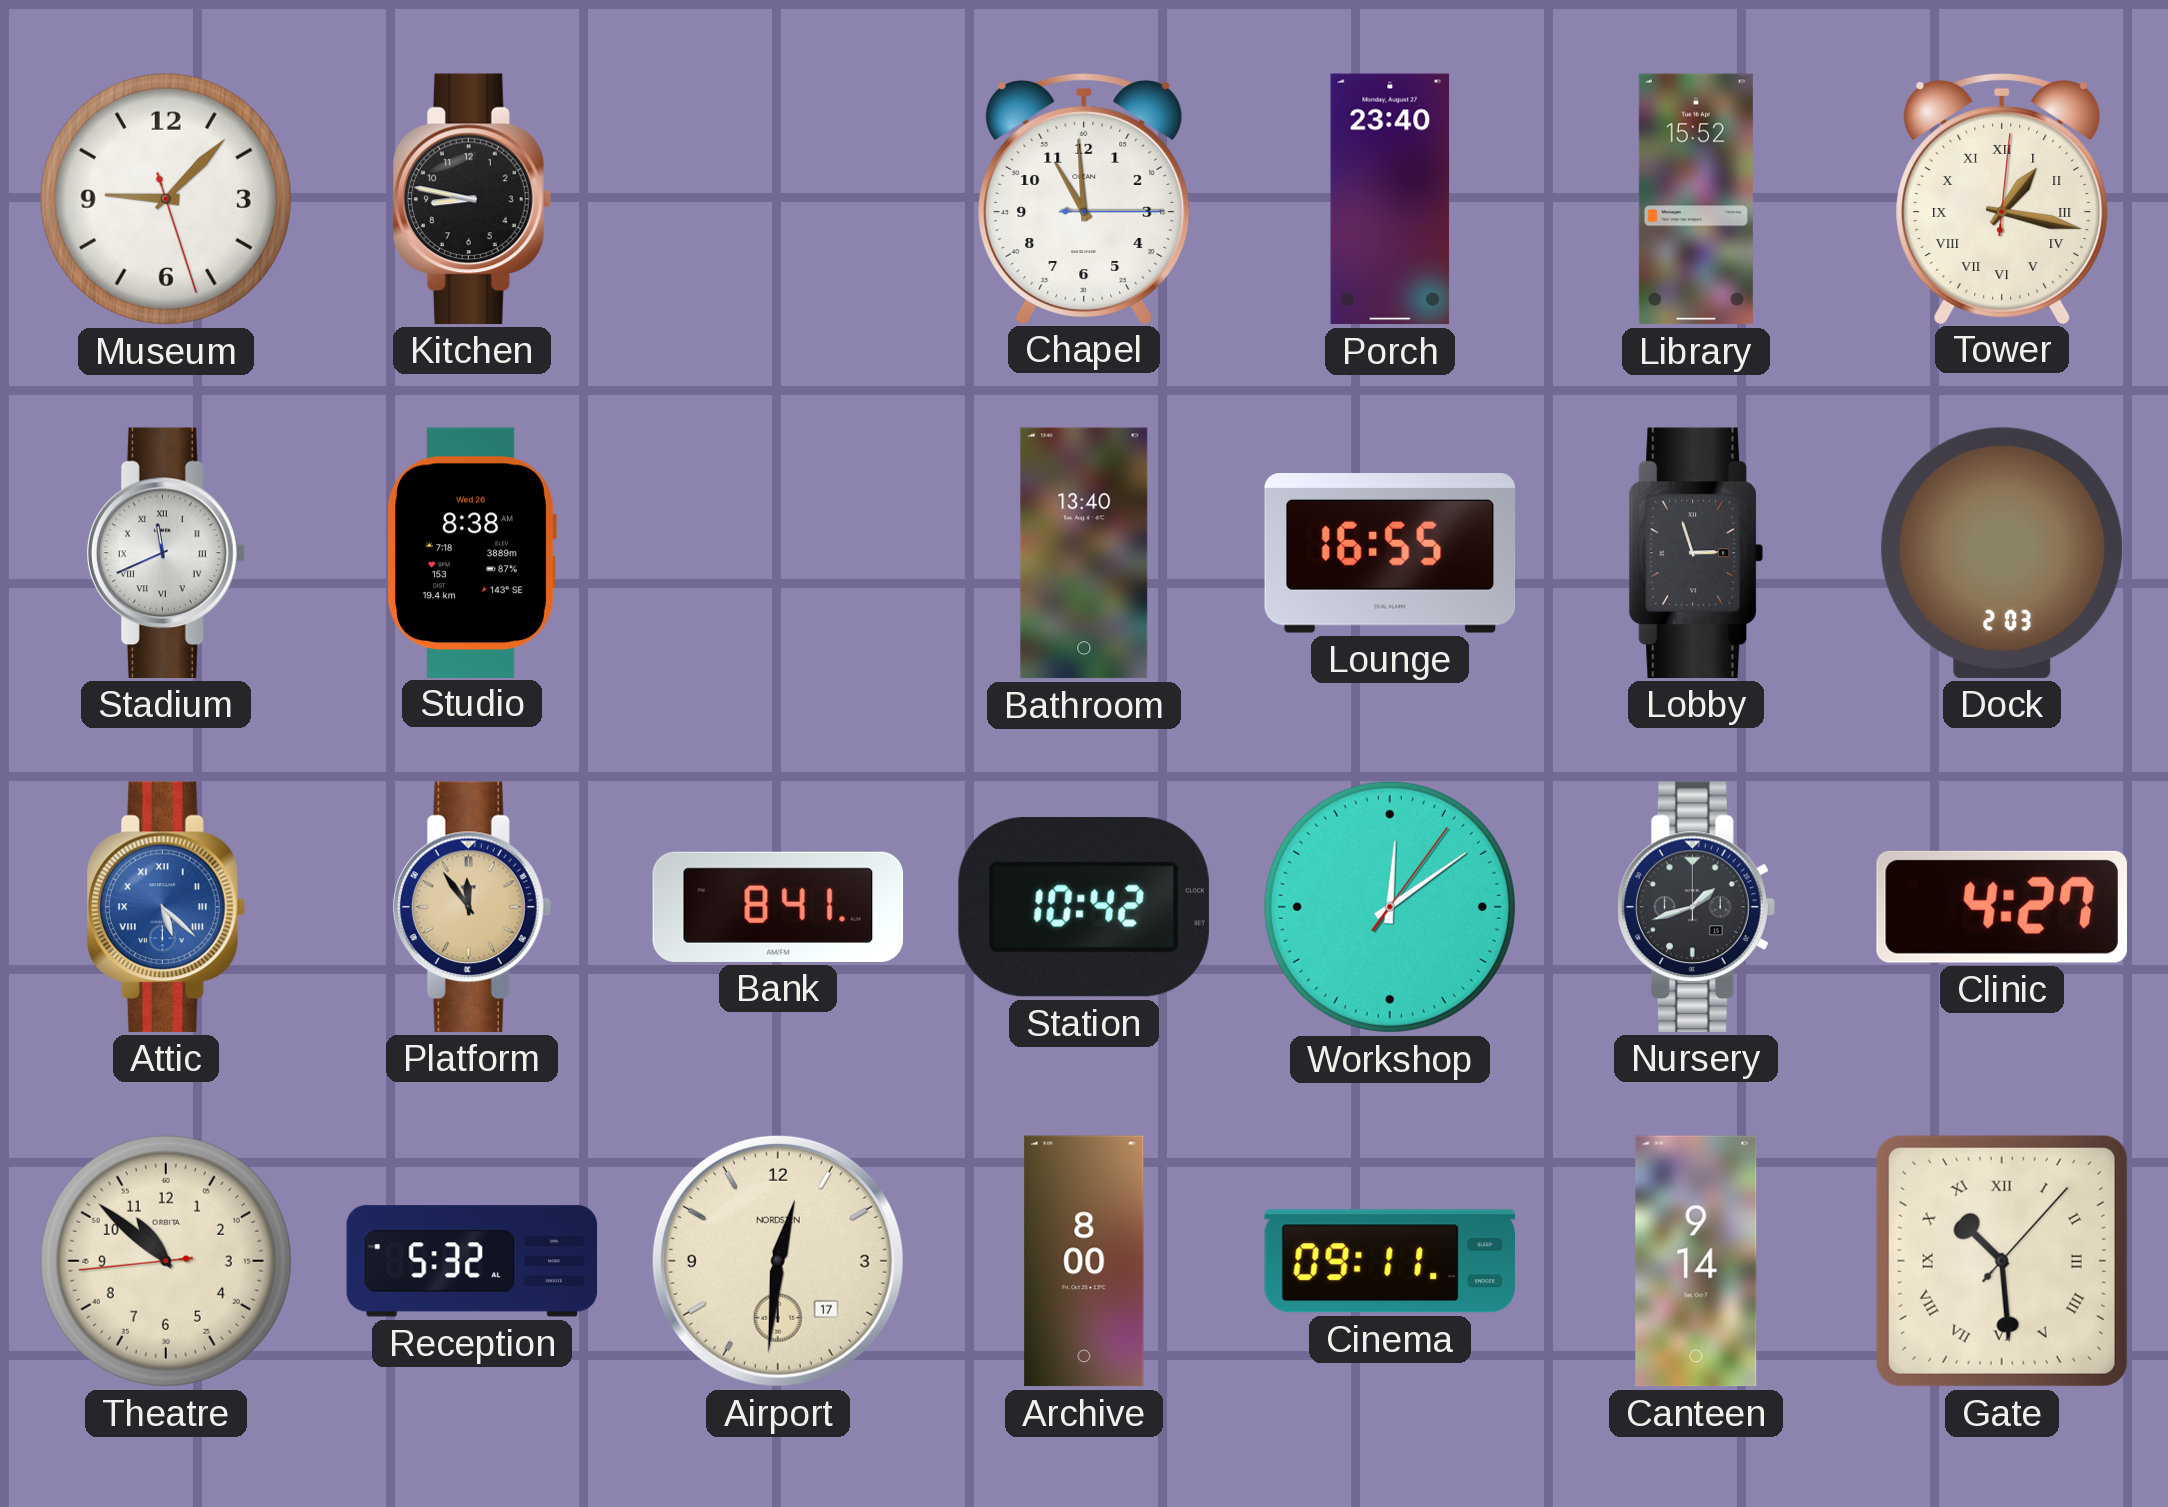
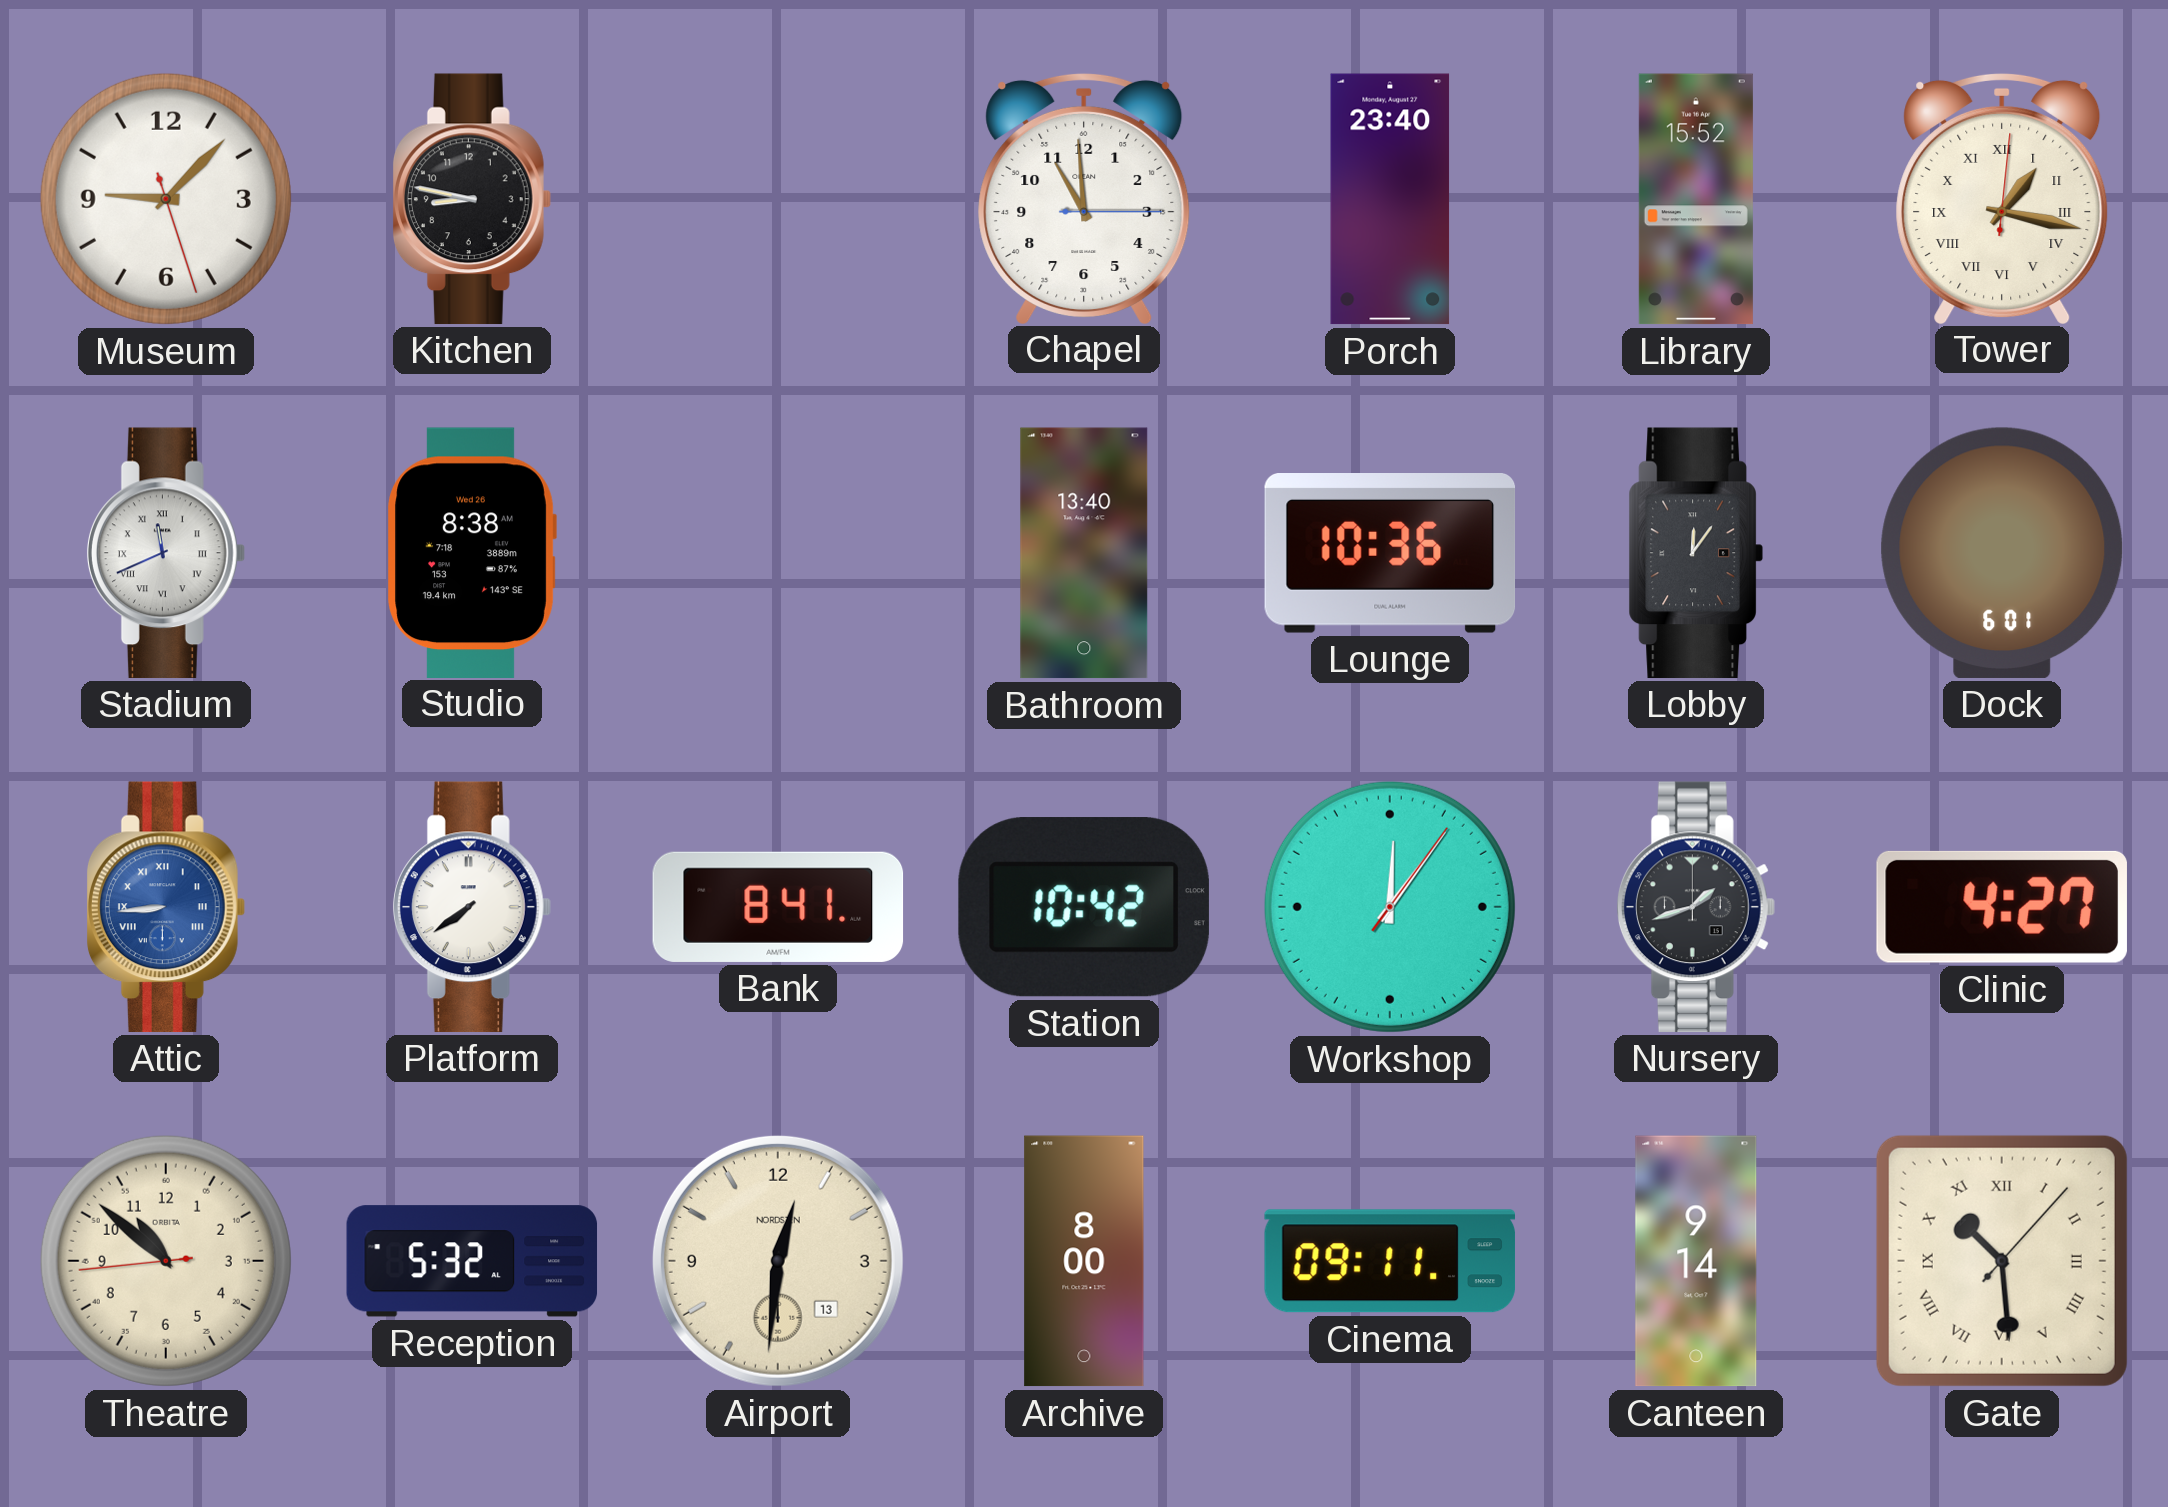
Lounge: 16:55 -> 10:36
Lobby: 2:57 -> 12:06
Dock: 2:03 -> 6:01
Attic: 5:22 -> 8:44
Platform: 11:54 -> 7:39
Platform dial: champagne -> white
Workshop: 12:09 -> 12:06
Airport date: 17 -> 13
